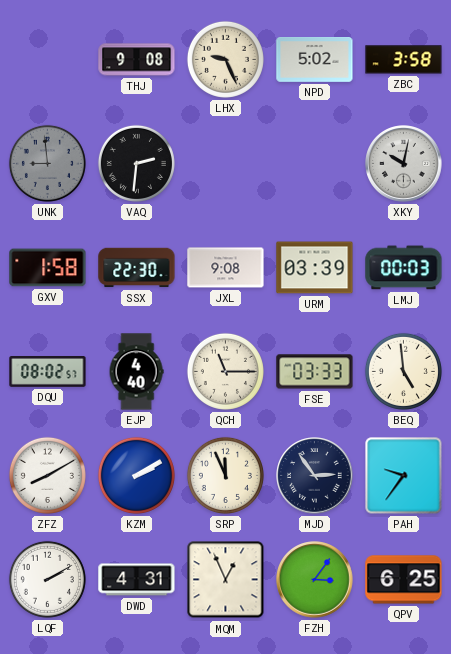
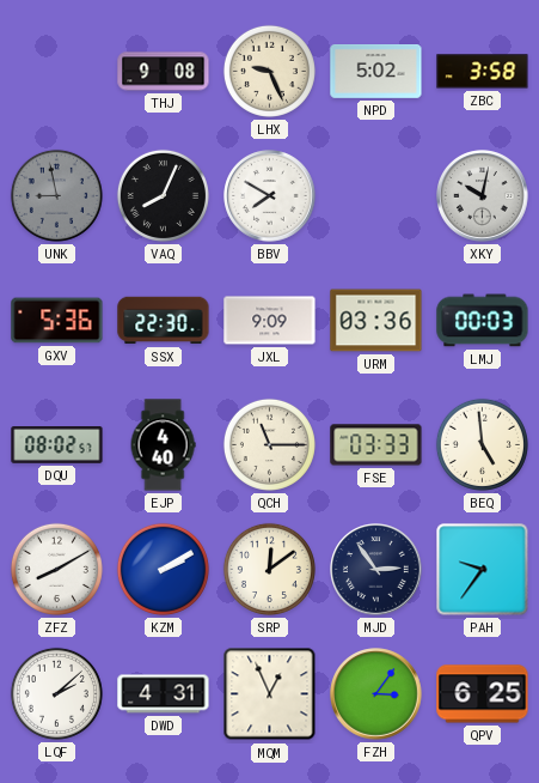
UNK: 8:59 -> 8:58
VAQ: 2:31 -> 8:04
BBV: none -> 7:50
GXV: 1:58 -> 5:36
JXL: 9:08 -> 9:09
URM: 03:39 -> 03:36
SRP: 11:56 -> 12:09
LQF: 2:10 -> 2:08
